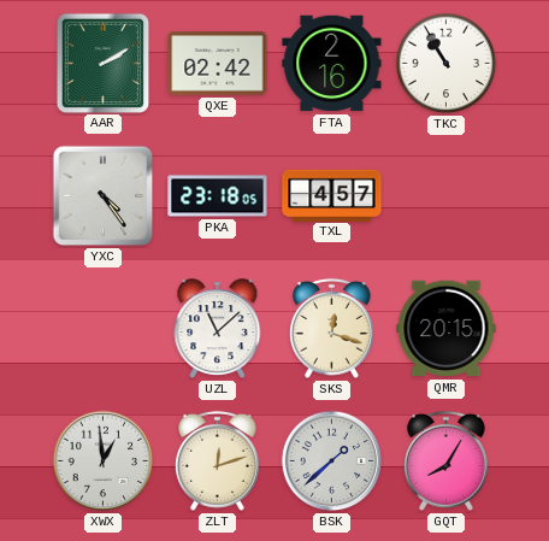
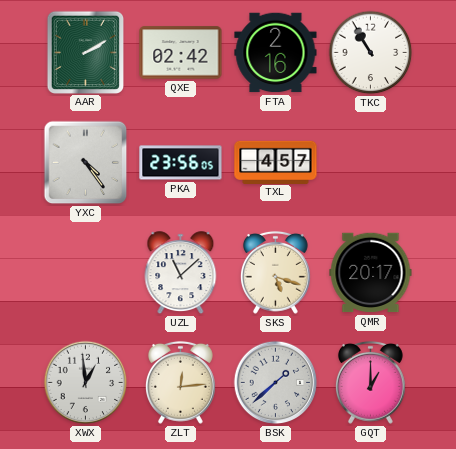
PKA: 23:18 -> 23:56
SKS: 12:18 -> 5:18
QMR: 20:15 -> 20:17
ZLT: 12:12 -> 12:14
GQT: 8:05 -> 1:00
